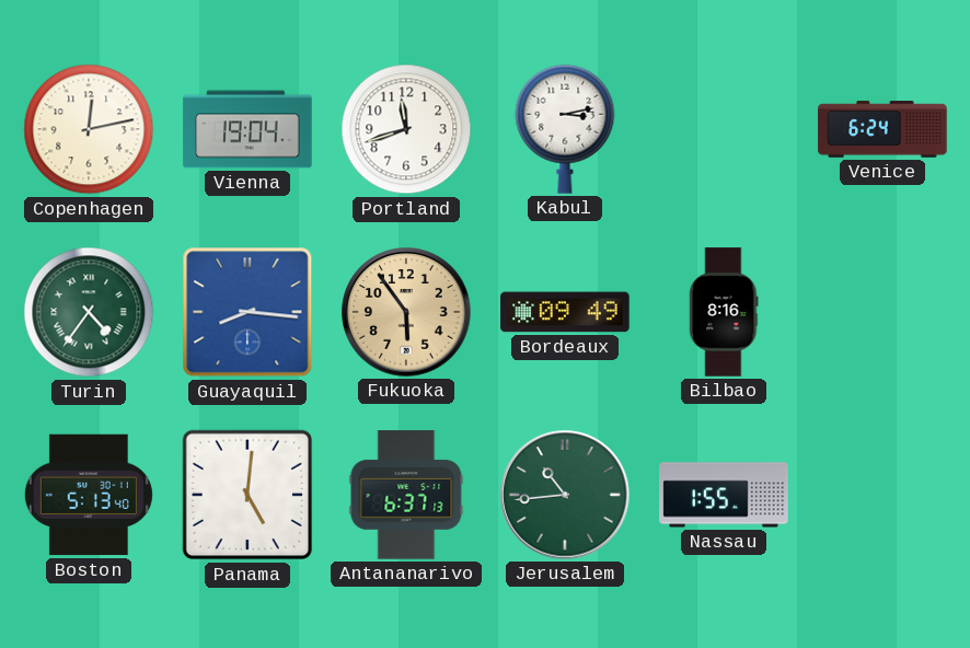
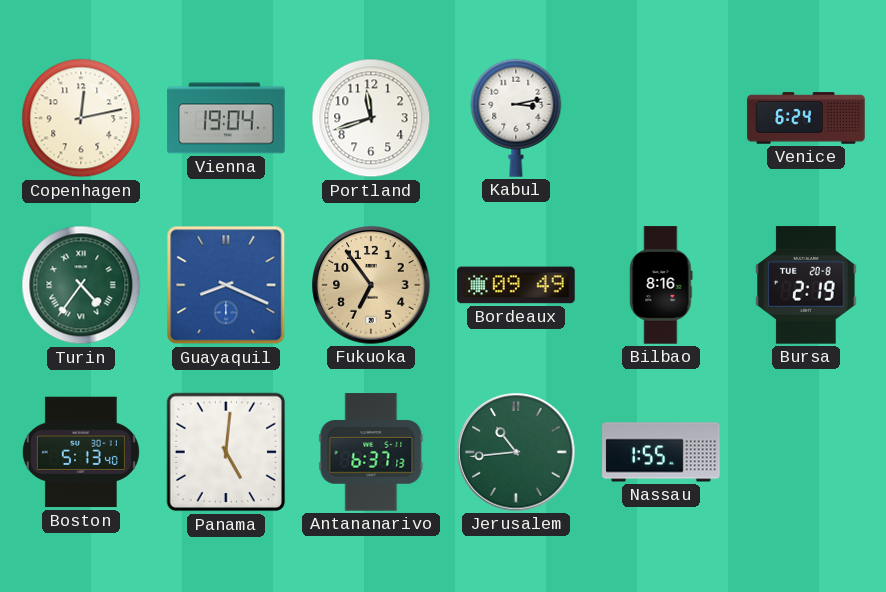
Guayaquil: 8:16 -> 8:19
Fukuoka: 5:54 -> 6:54
Bursa: none -> 2:19
